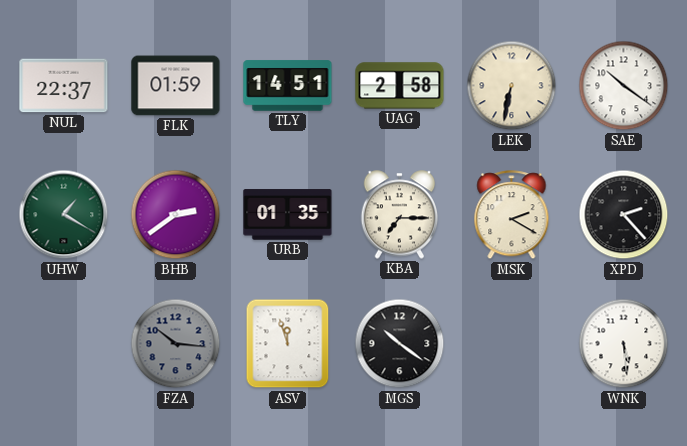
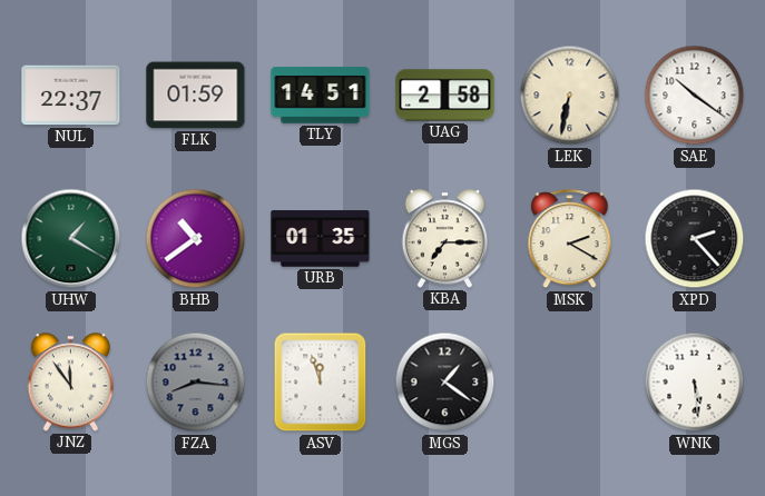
BHB: 2:39 -> 10:39
JNZ: none -> 11:54
FZA: 10:16 -> 8:16
MGS: 10:21 -> 1:21
